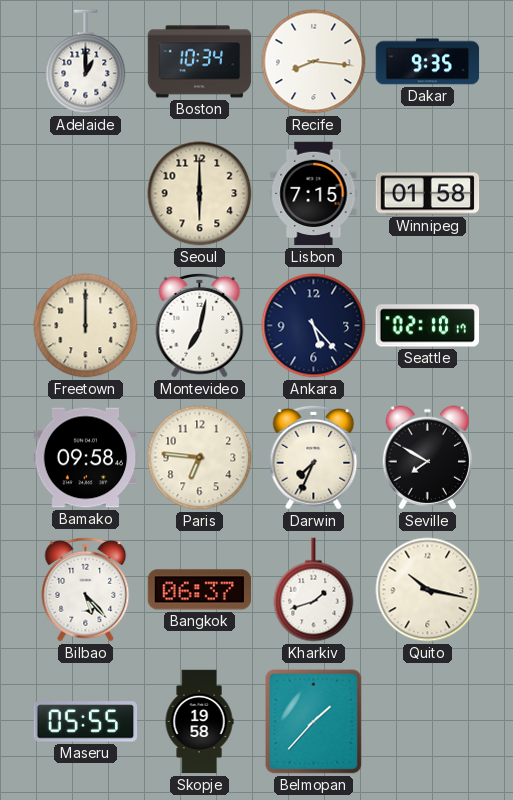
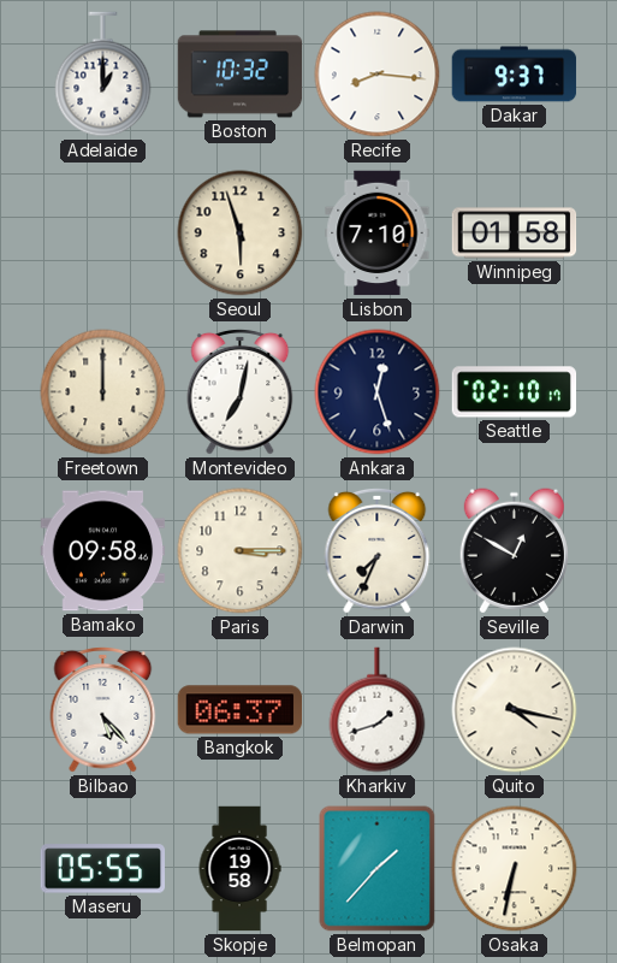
Boston: 10:34 -> 10:32
Dakar: 9:35 -> 9:37
Seoul: 6:00 -> 5:57
Lisbon: 7:15 -> 7:10
Ankara: 5:23 -> 12:27
Paris: 6:46 -> 3:15
Seville: 7:50 -> 12:50
Quito: 10:17 -> 4:17
Osaka: none -> 6:32
